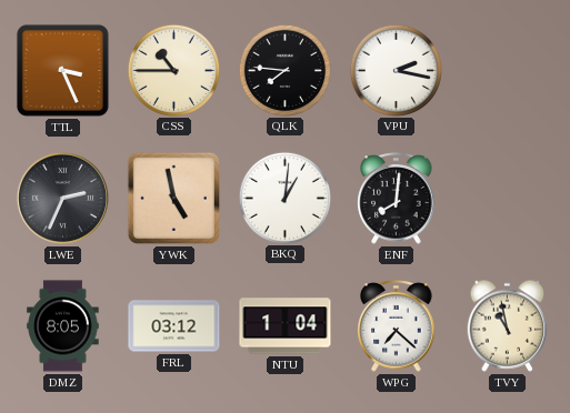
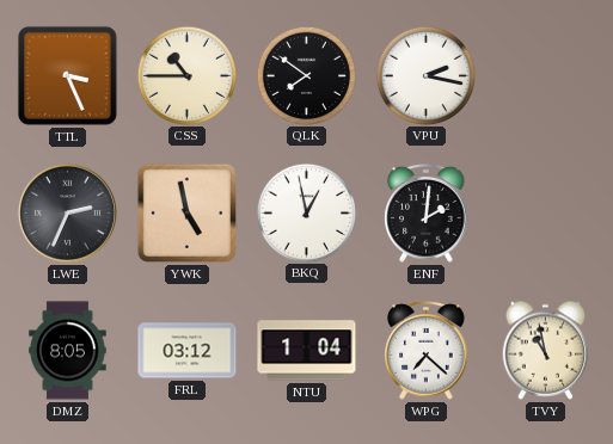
QLK: 7:46 -> 7:51
BKQ: 1:01 -> 12:58
ENF: 8:01 -> 2:01
